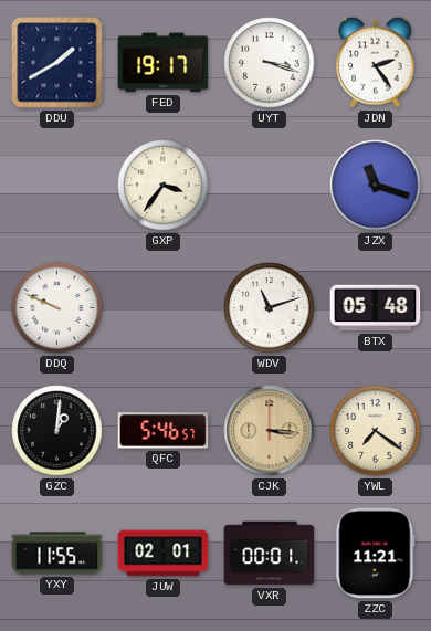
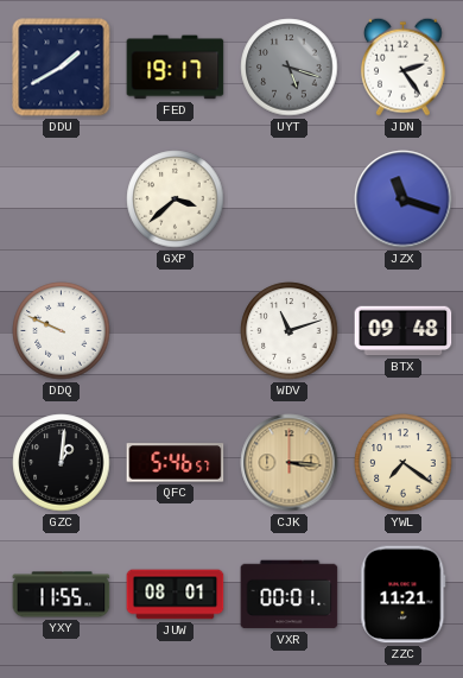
UYT: 3:18 -> 5:18
UYT dial: white -> grey
GXP: 3:36 -> 3:38
BTX: 05:48 -> 09:48
JUW: 02:01 -> 08:01
